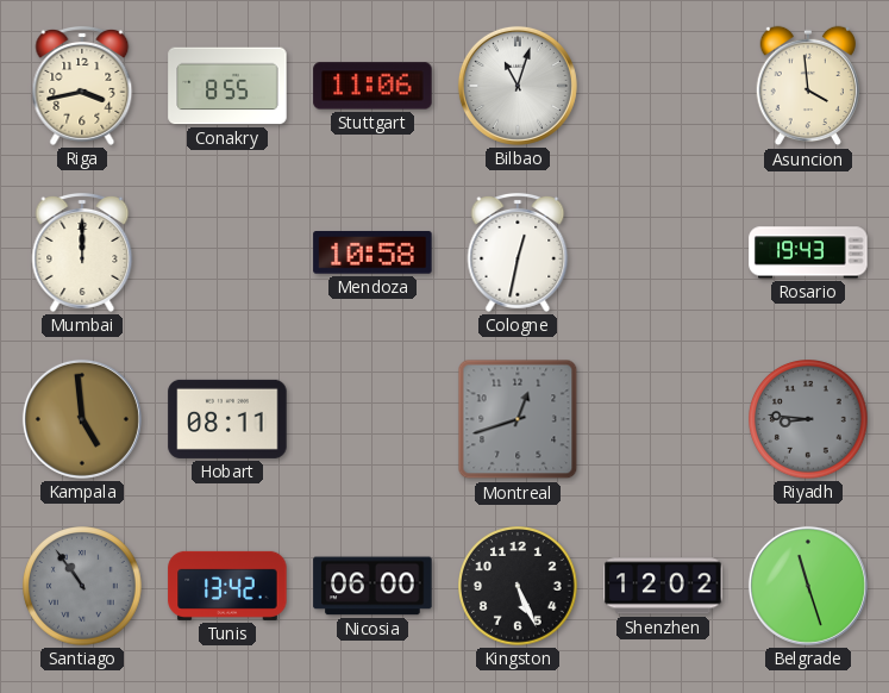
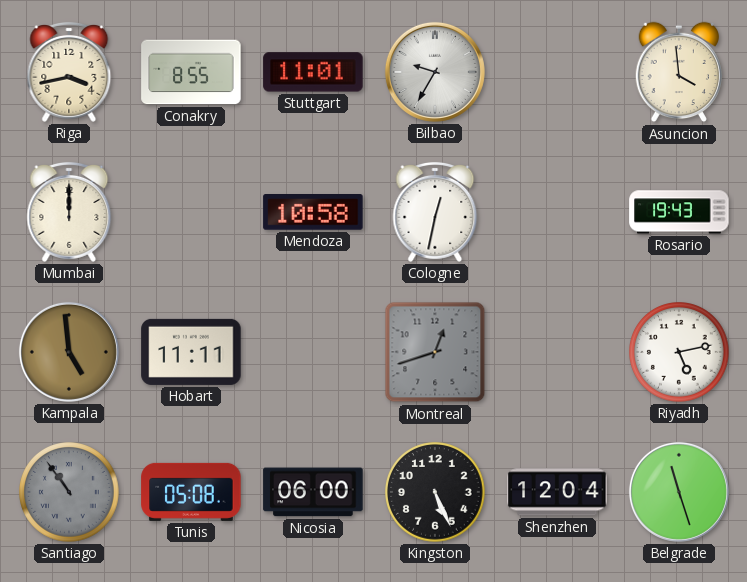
Stuttgart: 11:06 -> 11:01
Bilbao: 11:03 -> 9:35
Hobart: 08:11 -> 11:11
Riyadh: 8:46 -> 5:13
Riyadh dial: grey -> white
Tunis: 13:42 -> 05:08
Shenzhen: 12:02 -> 12:04
